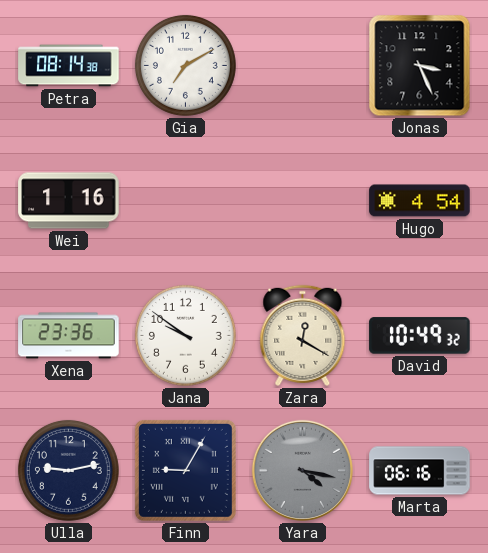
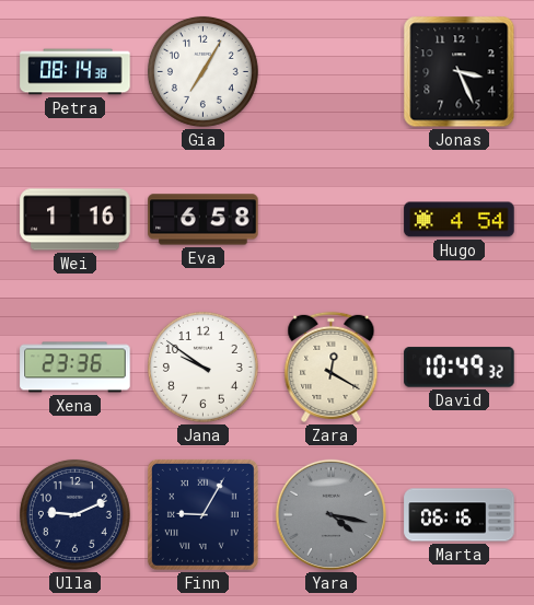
Gia: 7:10 -> 7:05
Eva: none -> 6:58
Ulla: 9:13 -> 9:11
